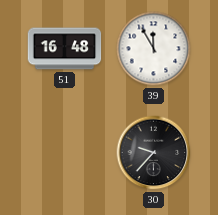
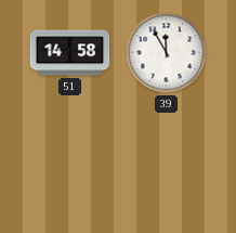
51: 16:48 -> 14:58
30: 9:37 -> none
